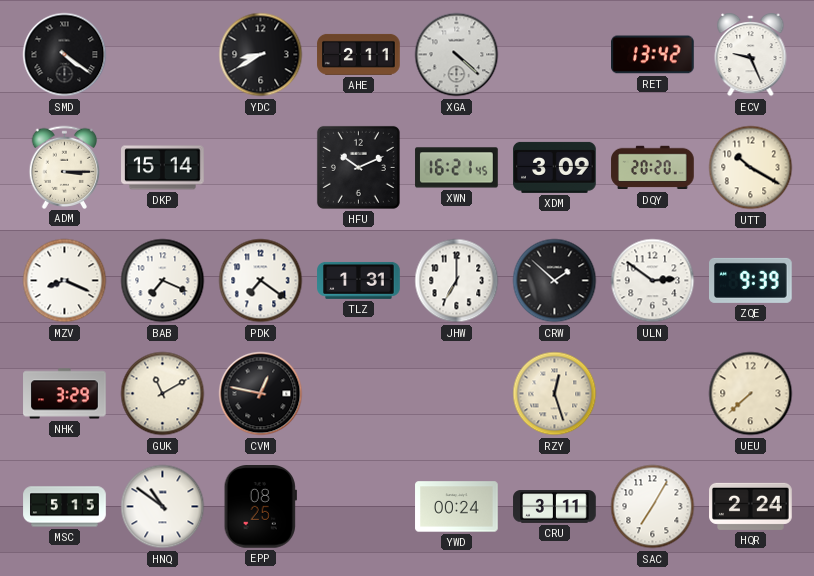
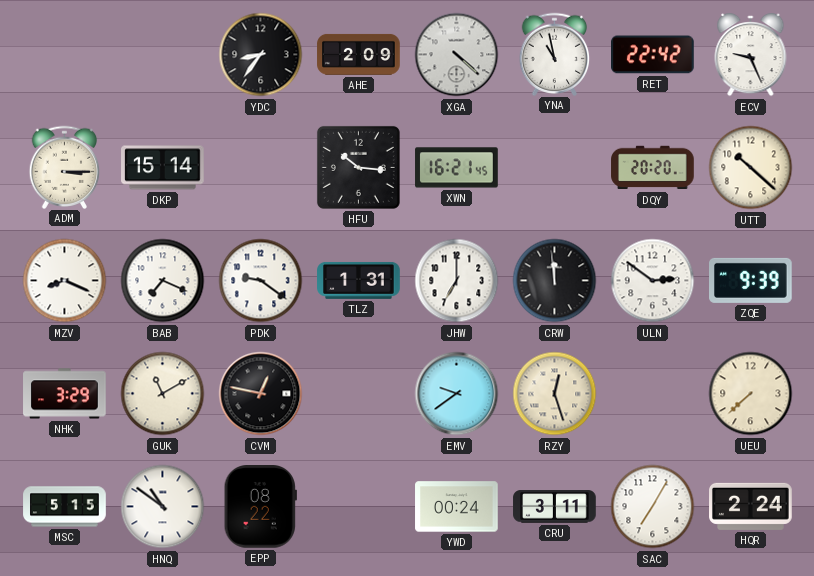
SMD: 4:21 -> none
YDC: 8:40 -> 8:36
AHE: 2:11 -> 2:09
YNA: none -> 10:58
RET: 13:42 -> 22:42
HFU: 10:11 -> 10:16
XDM: 3:09 -> none
UTT: 10:20 -> 10:22
PDK: 7:21 -> 9:21
CRW: 1:52 -> 11:59
EMV: none -> 9:39
EPP: 08:25 -> 08:22
